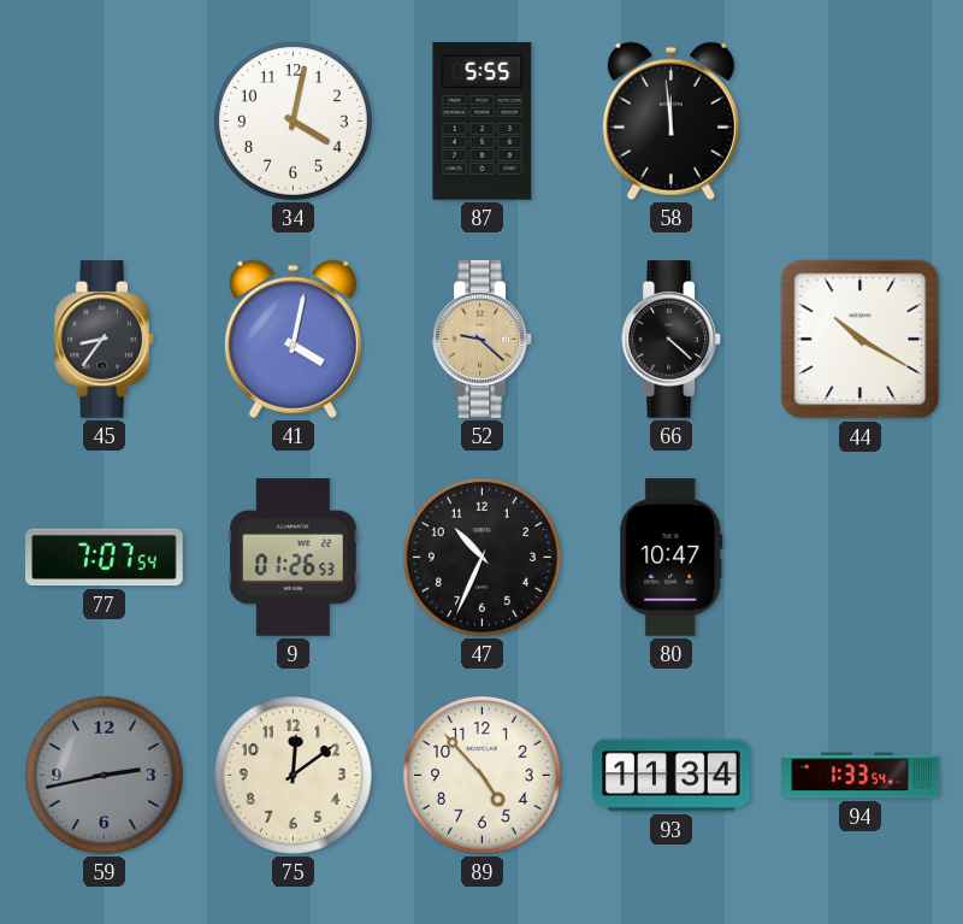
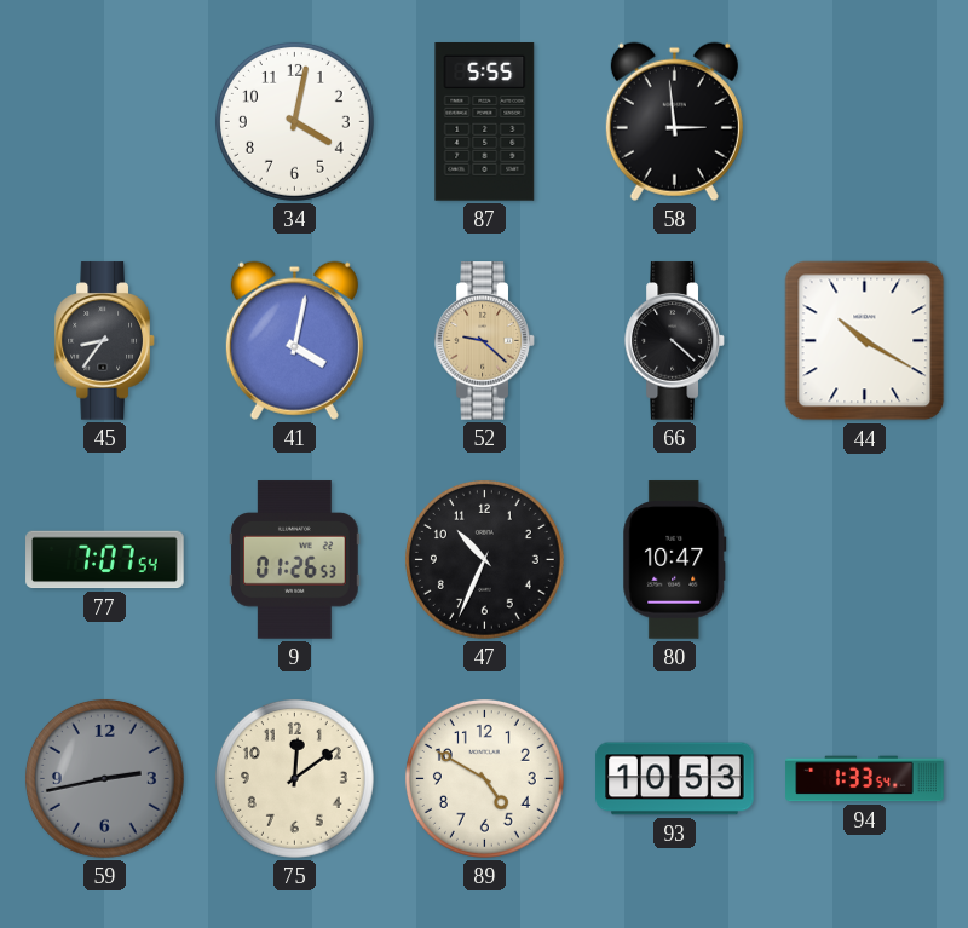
58: 11:59 -> 2:59
89: 4:53 -> 4:50
93: 11:34 -> 10:53
